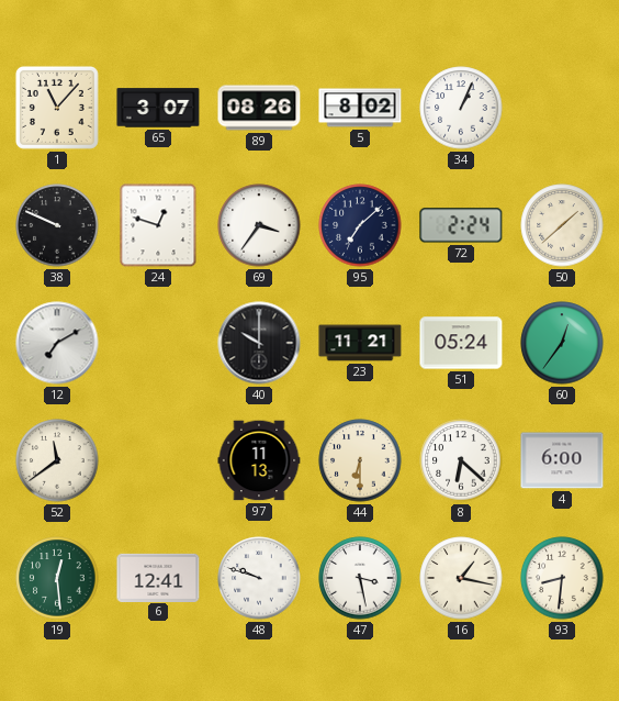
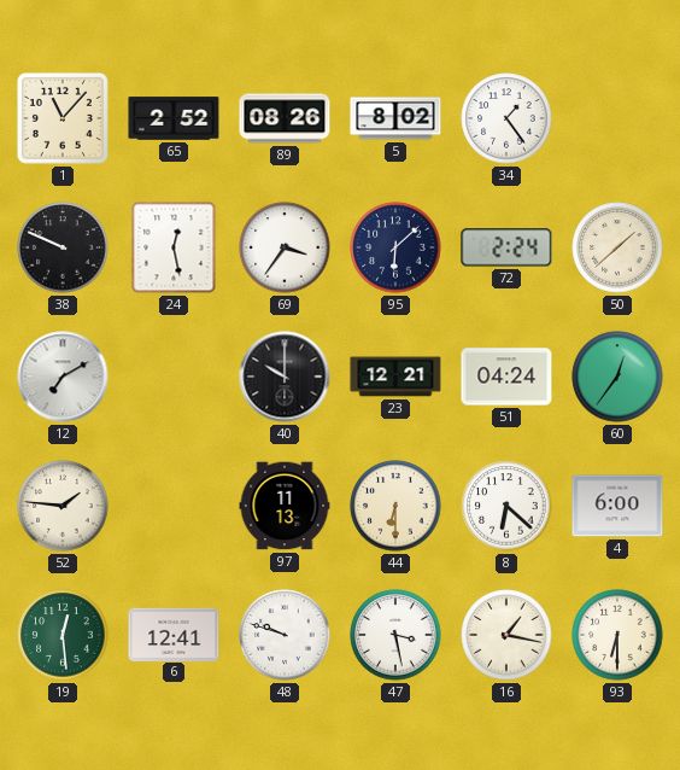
65: 3:07 -> 2:52
34: 1:04 -> 1:24
24: 12:48 -> 12:28
95: 7:08 -> 6:08
23: 11:21 -> 12:21
51: 05:24 -> 04:24
52: 11:39 -> 1:46
93: 8:31 -> 6:30
